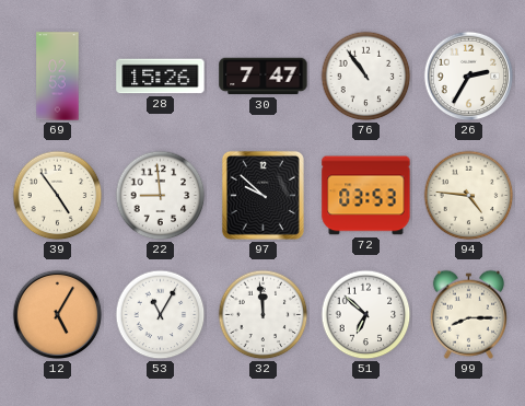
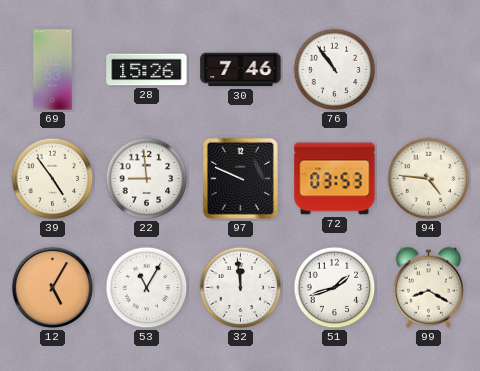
30: 7:47 -> 7:46
26: 2:35 -> none
97: 9:52 -> 9:49
51: 6:52 -> 1:42
99: 8:15 -> 8:20
